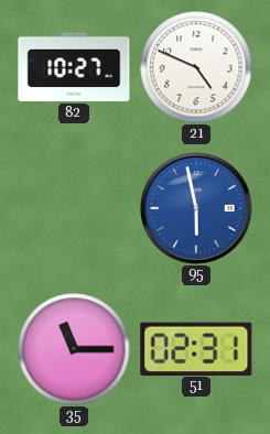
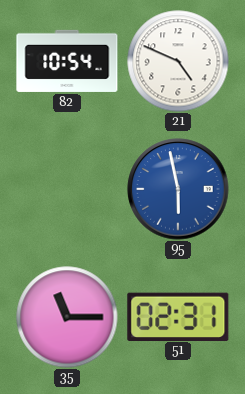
82: 10:27 -> 10:54
